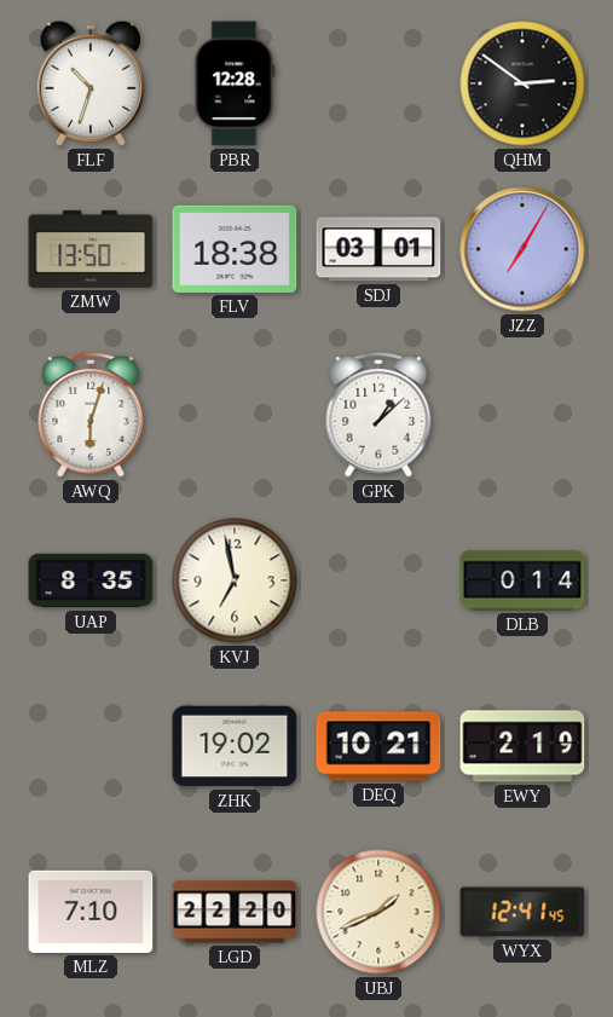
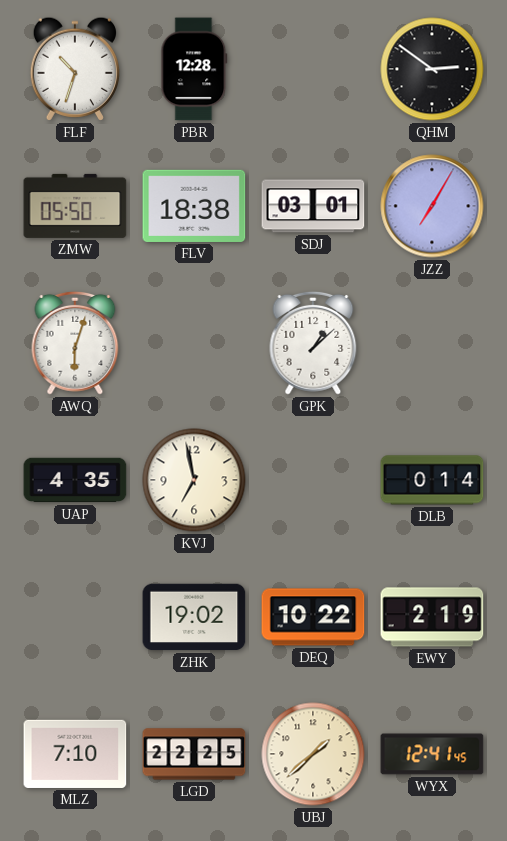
ZMW: 13:50 -> 05:50
UAP: 8:35 -> 4:35
DEQ: 10:21 -> 10:22
LGD: 22:20 -> 22:25
UBJ: 1:41 -> 1:38
